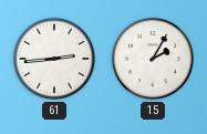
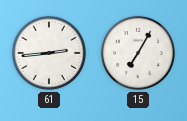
15: 2:05 -> 7:05
